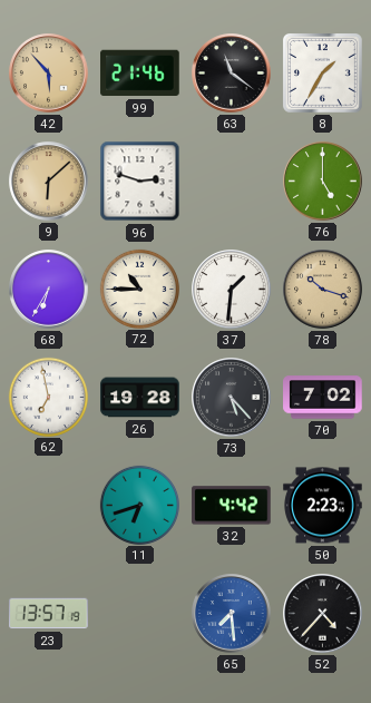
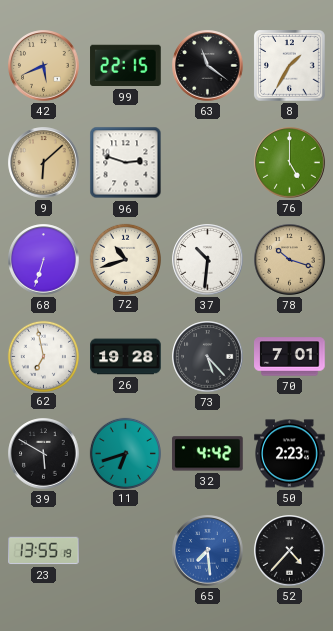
42: 5:53 -> 5:41
99: 21:46 -> 22:15
68: 6:35 -> 6:33
72: 10:45 -> 10:42
37: 1:31 -> 10:31
70: 7:02 -> 7:01
39: none -> 5:50
23: 13:57 -> 13:55
